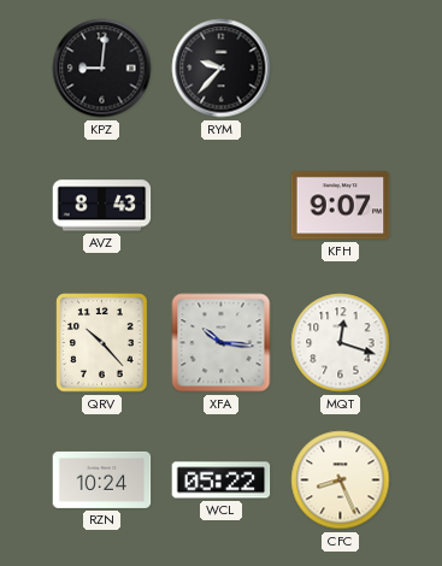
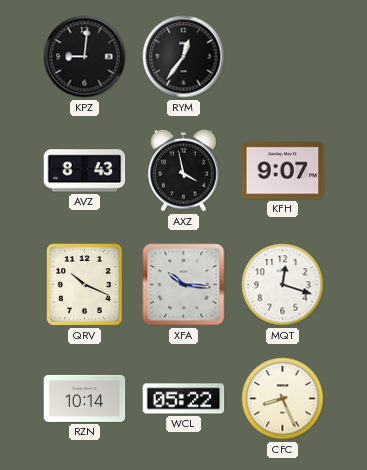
RYM: 9:37 -> 12:36
AXZ: none -> 3:58
QRV: 10:23 -> 10:19
RZN: 10:24 -> 10:14
